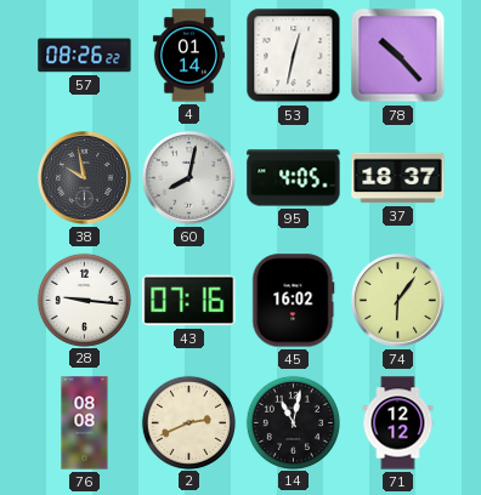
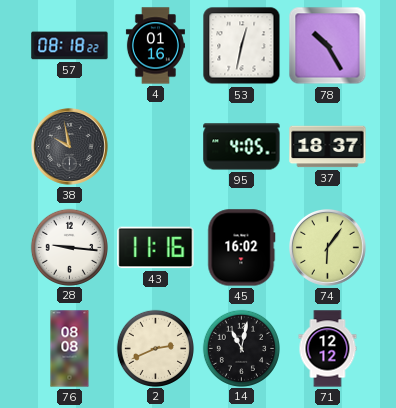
57: 08:26 -> 08:18
4: 01:14 -> 01:16
78: 10:23 -> 10:25
60: 8:02 -> none
43: 07:16 -> 11:16
